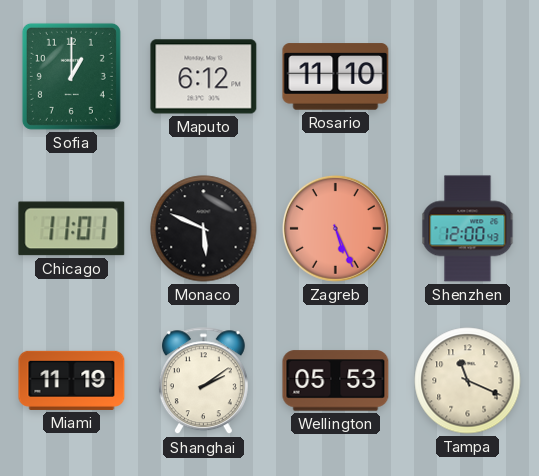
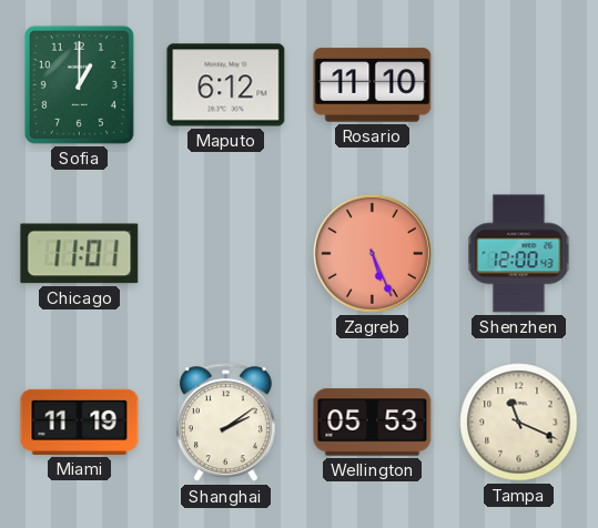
Monaco: 5:49 -> none
